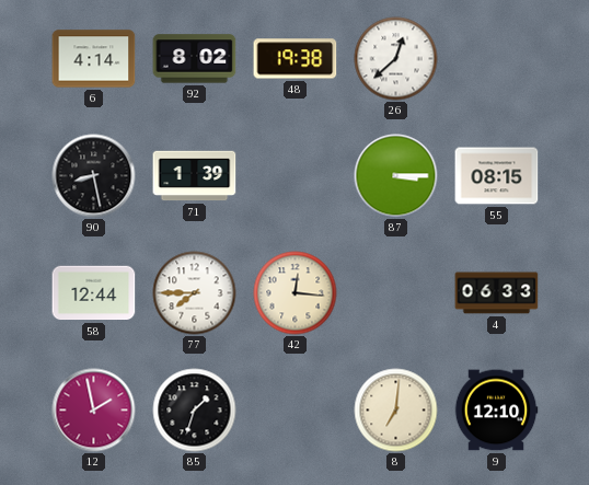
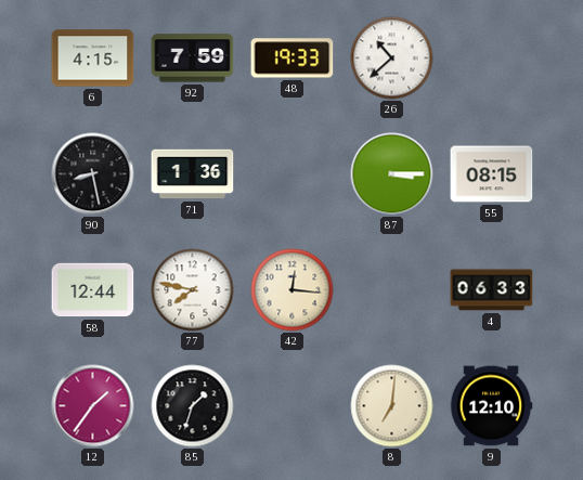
6: 4:14 -> 4:15
92: 8:02 -> 7:59
48: 19:38 -> 19:33
26: 12:38 -> 10:38
71: 1:39 -> 1:36
77: 7:45 -> 7:47
12: 1:58 -> 1:36
